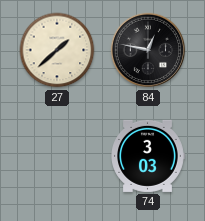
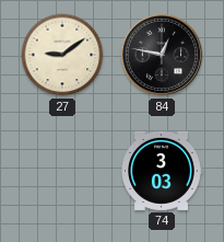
27: 1:38 -> 9:09
